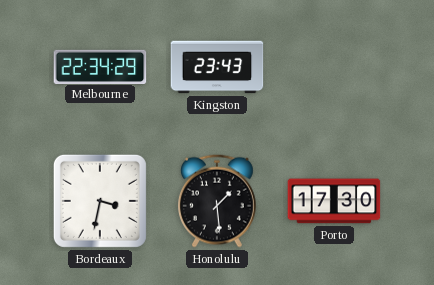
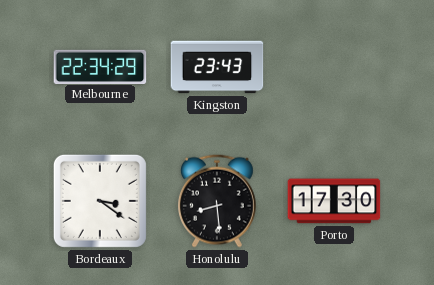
Bordeaux: 3:32 -> 3:21
Honolulu: 1:29 -> 8:29
